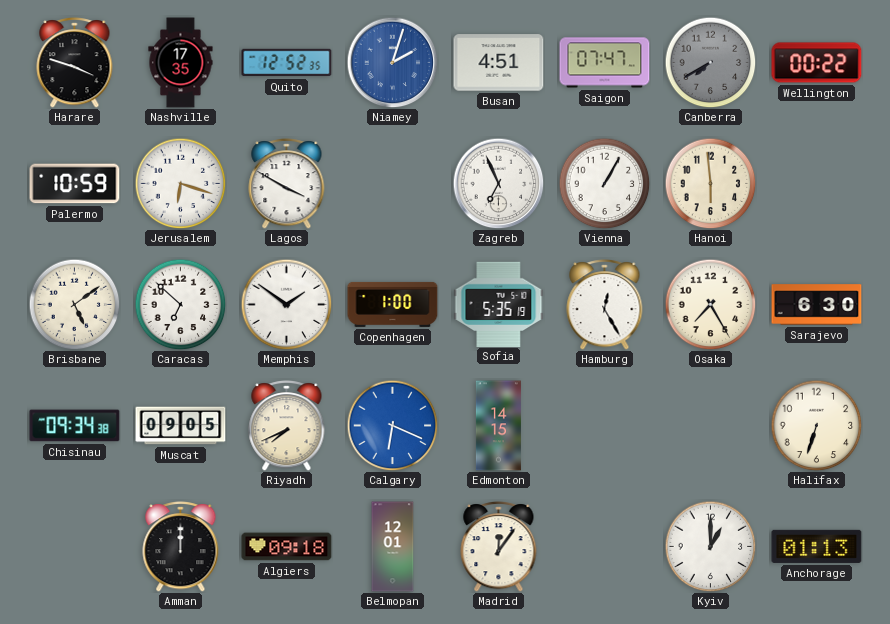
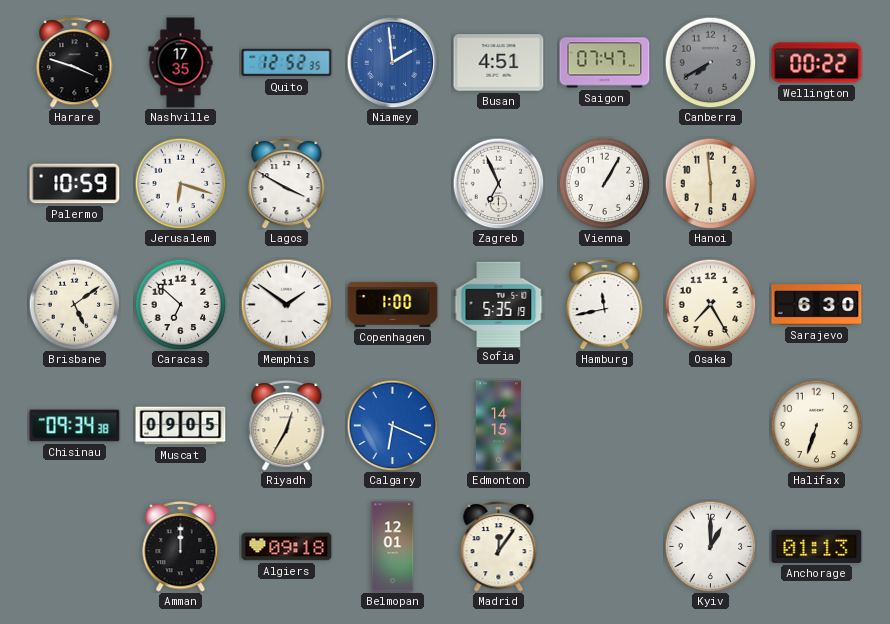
Niamey: 2:03 -> 1:59
Hamburg: 12:25 -> 11:43
Riyadh: 7:41 -> 12:35
